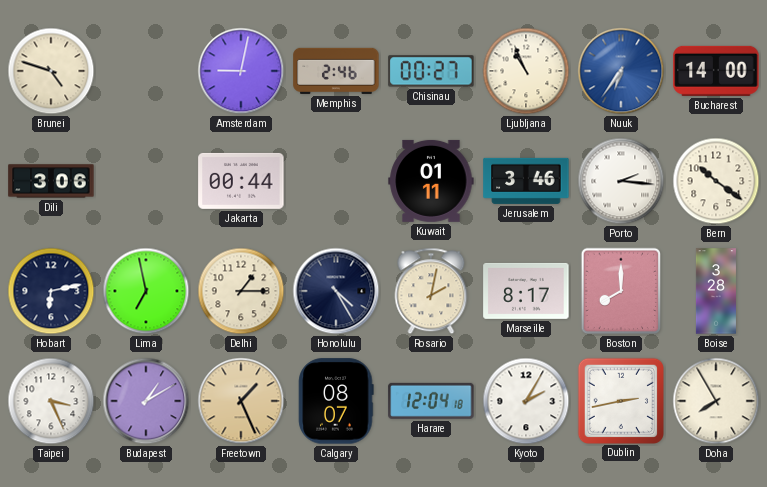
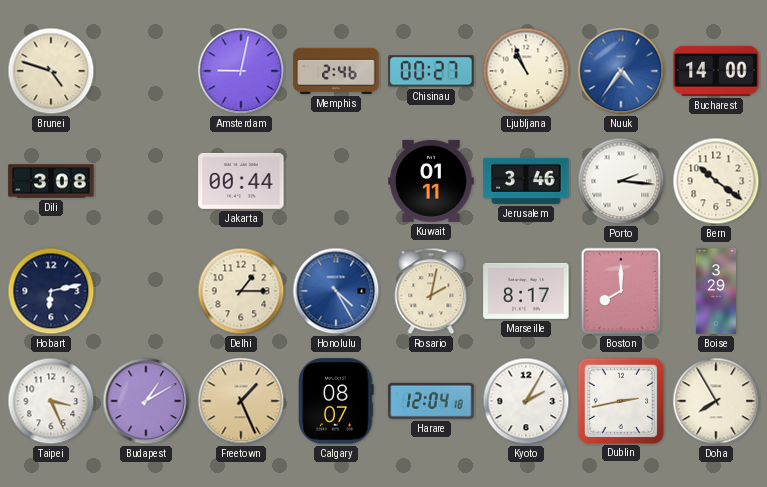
Nuuk: 6:36 -> 4:36
Dili: 3:06 -> 3:08
Lima: 6:58 -> none
Honolulu dial: navy -> blue
Boise: 3:28 -> 3:29
